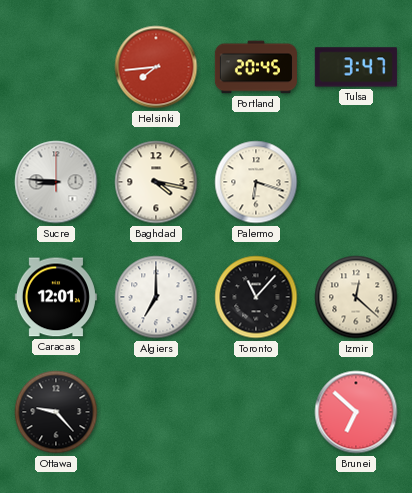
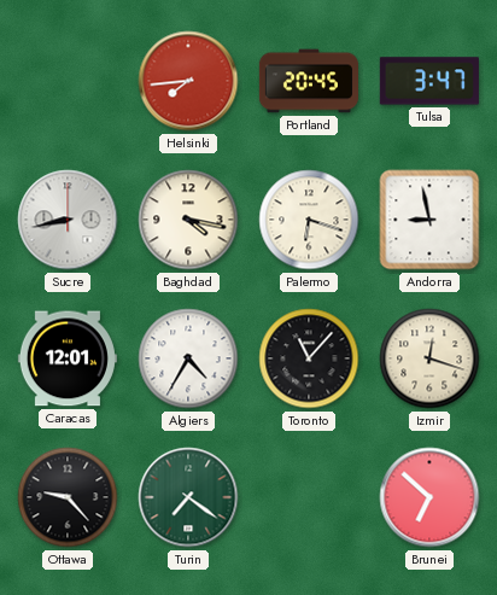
Sucre: 8:46 -> 8:43
Andorra: none -> 8:58
Algiers: 7:00 -> 4:35
Izmir: 12:22 -> 12:18
Turin: none -> 7:21
